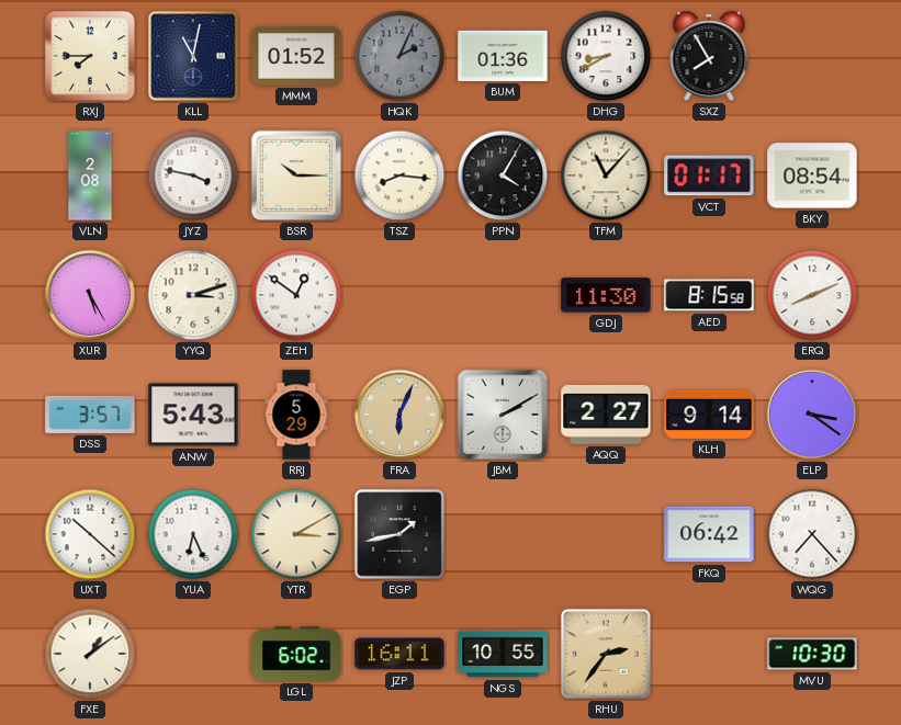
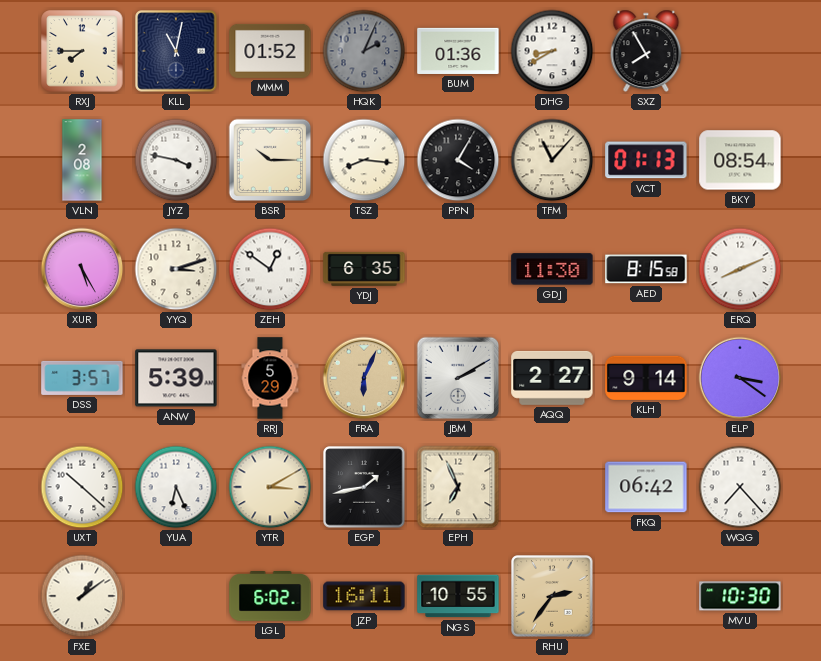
VCT: 01:17 -> 01:13
YDJ: none -> 6:35
ANW: 5:43 -> 5:39
EPH: none -> 6:56
